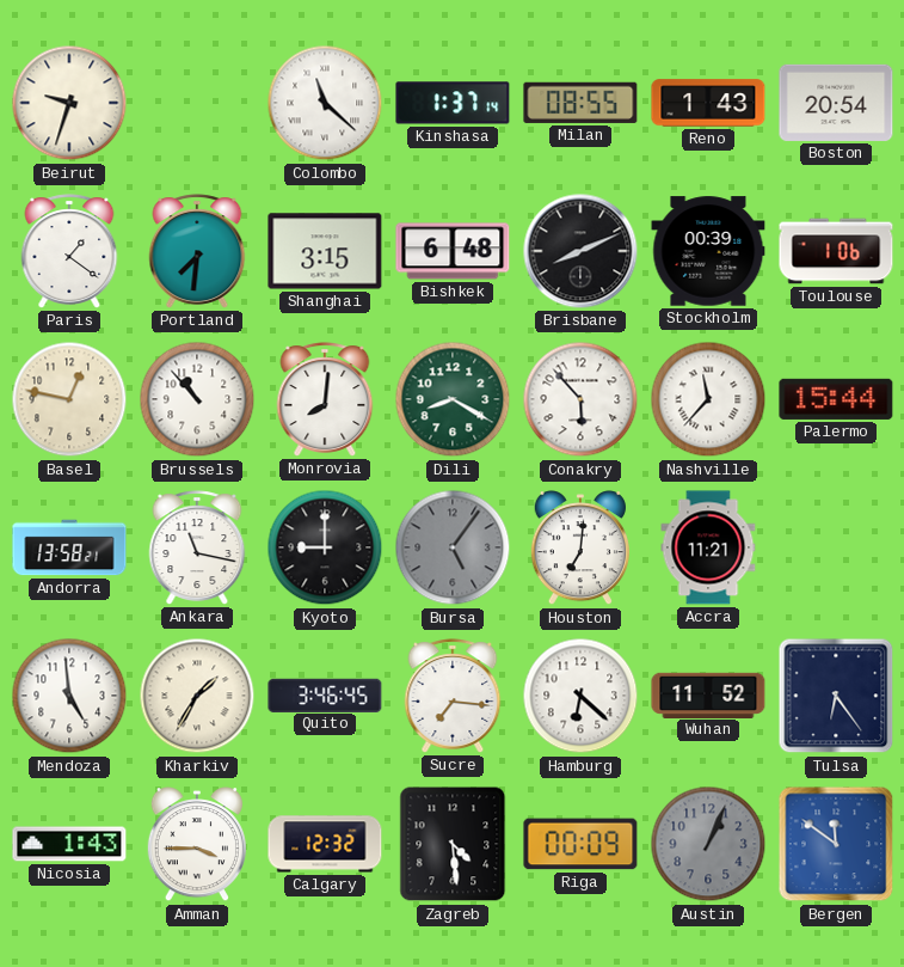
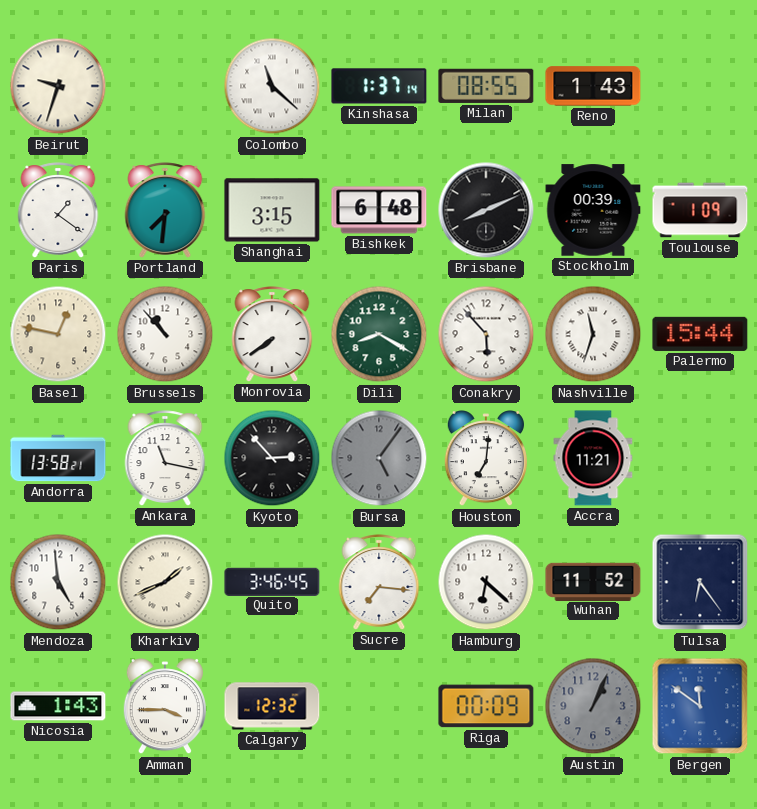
Boston: 20:54 -> none
Toulouse: 1:06 -> 1:09
Monrovia: 8:01 -> 7:39
Nashville: 11:37 -> 11:33
Kyoto: 9:00 -> 2:53
Kharkiv: 1:35 -> 1:41
Zagreb: 4:29 -> none
